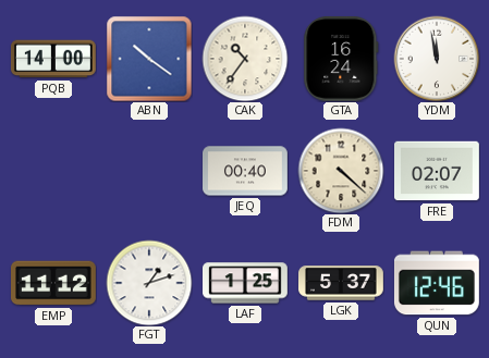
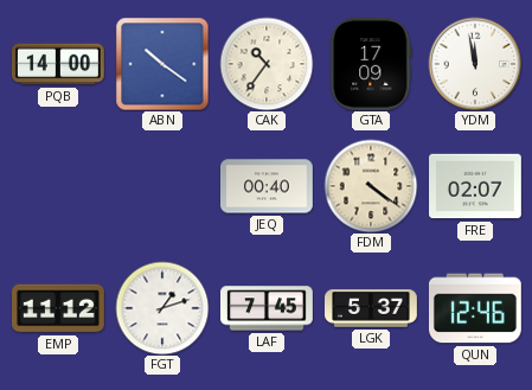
GTA: 16:24 -> 17:09
FDM: 4:22 -> 4:21
LAF: 1:25 -> 7:45
